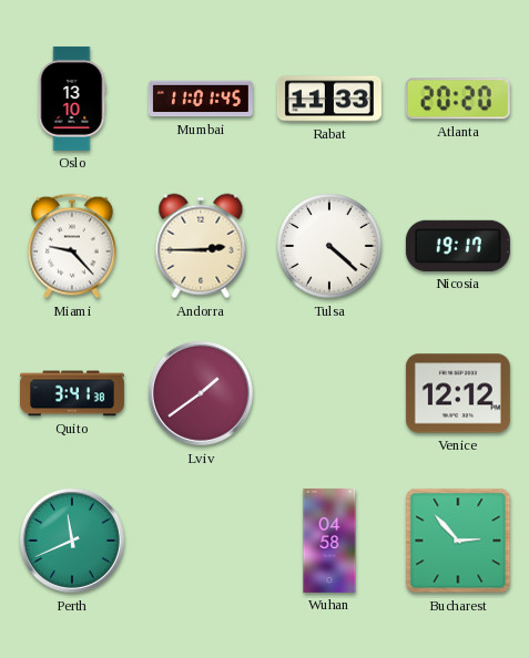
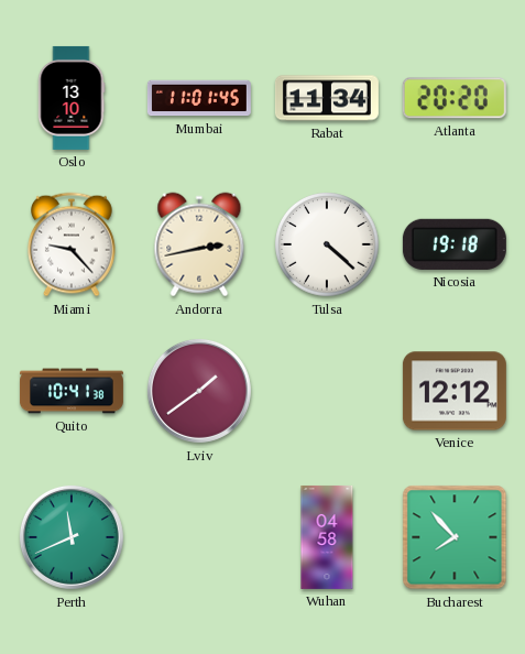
Rabat: 11:33 -> 11:34
Andorra: 2:45 -> 2:43
Nicosia: 19:17 -> 19:18
Quito: 3:41 -> 10:41
Bucharest: 2:53 -> 7:53
